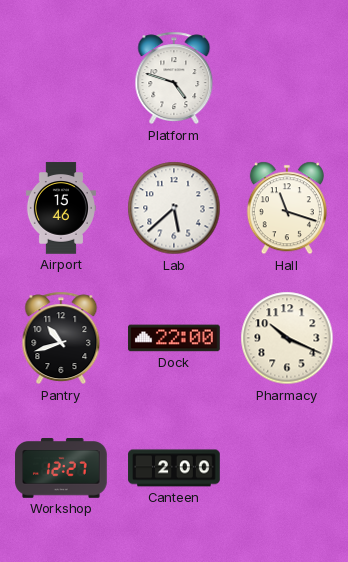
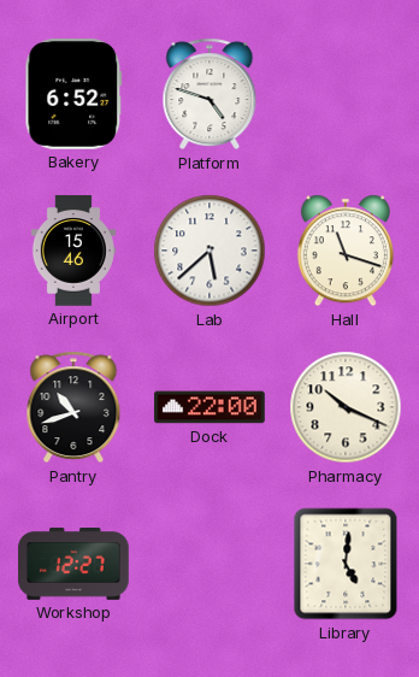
Bakery: none -> 6:52
Canteen: 2:00 -> none
Library: none -> 5:01
